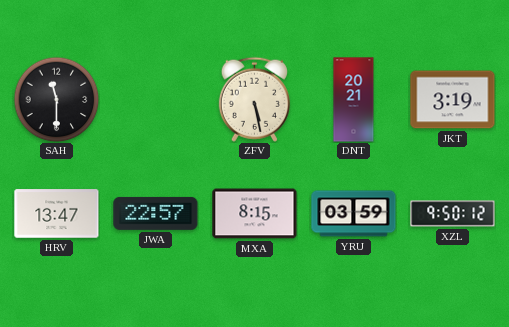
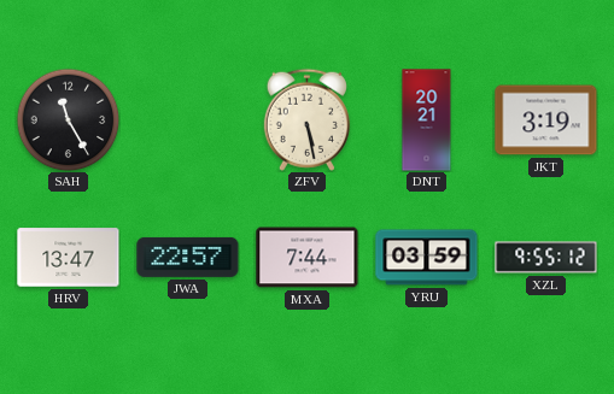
SAH: 11:30 -> 11:25
MXA: 8:15 -> 7:44
XZL: 9:50 -> 9:55
